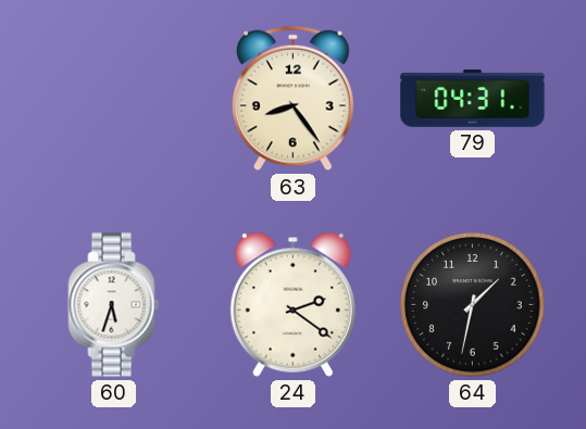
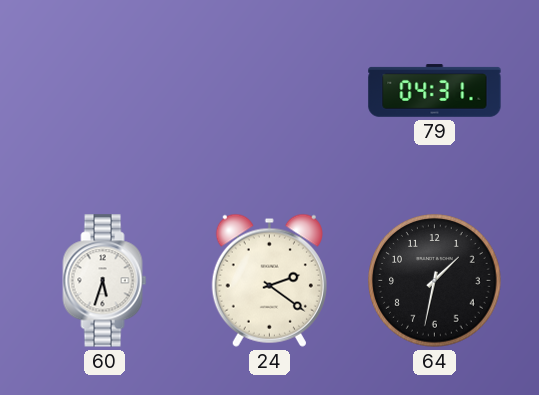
63: 8:24 -> none
